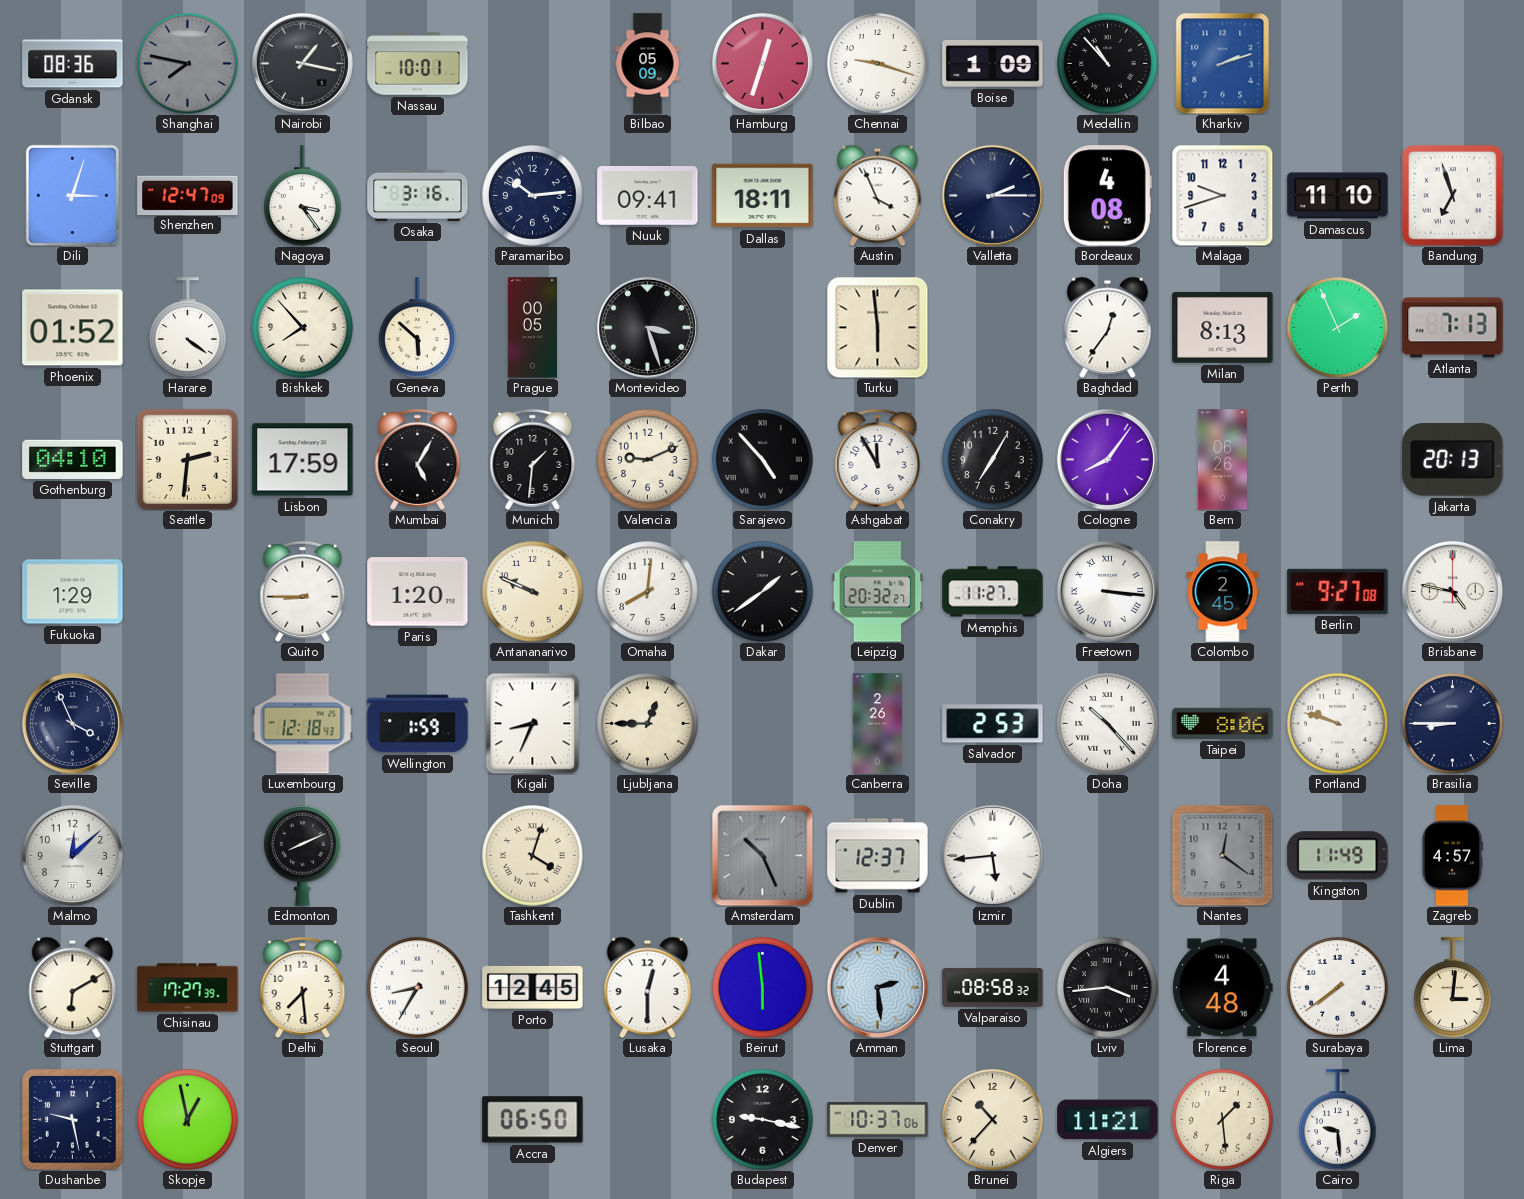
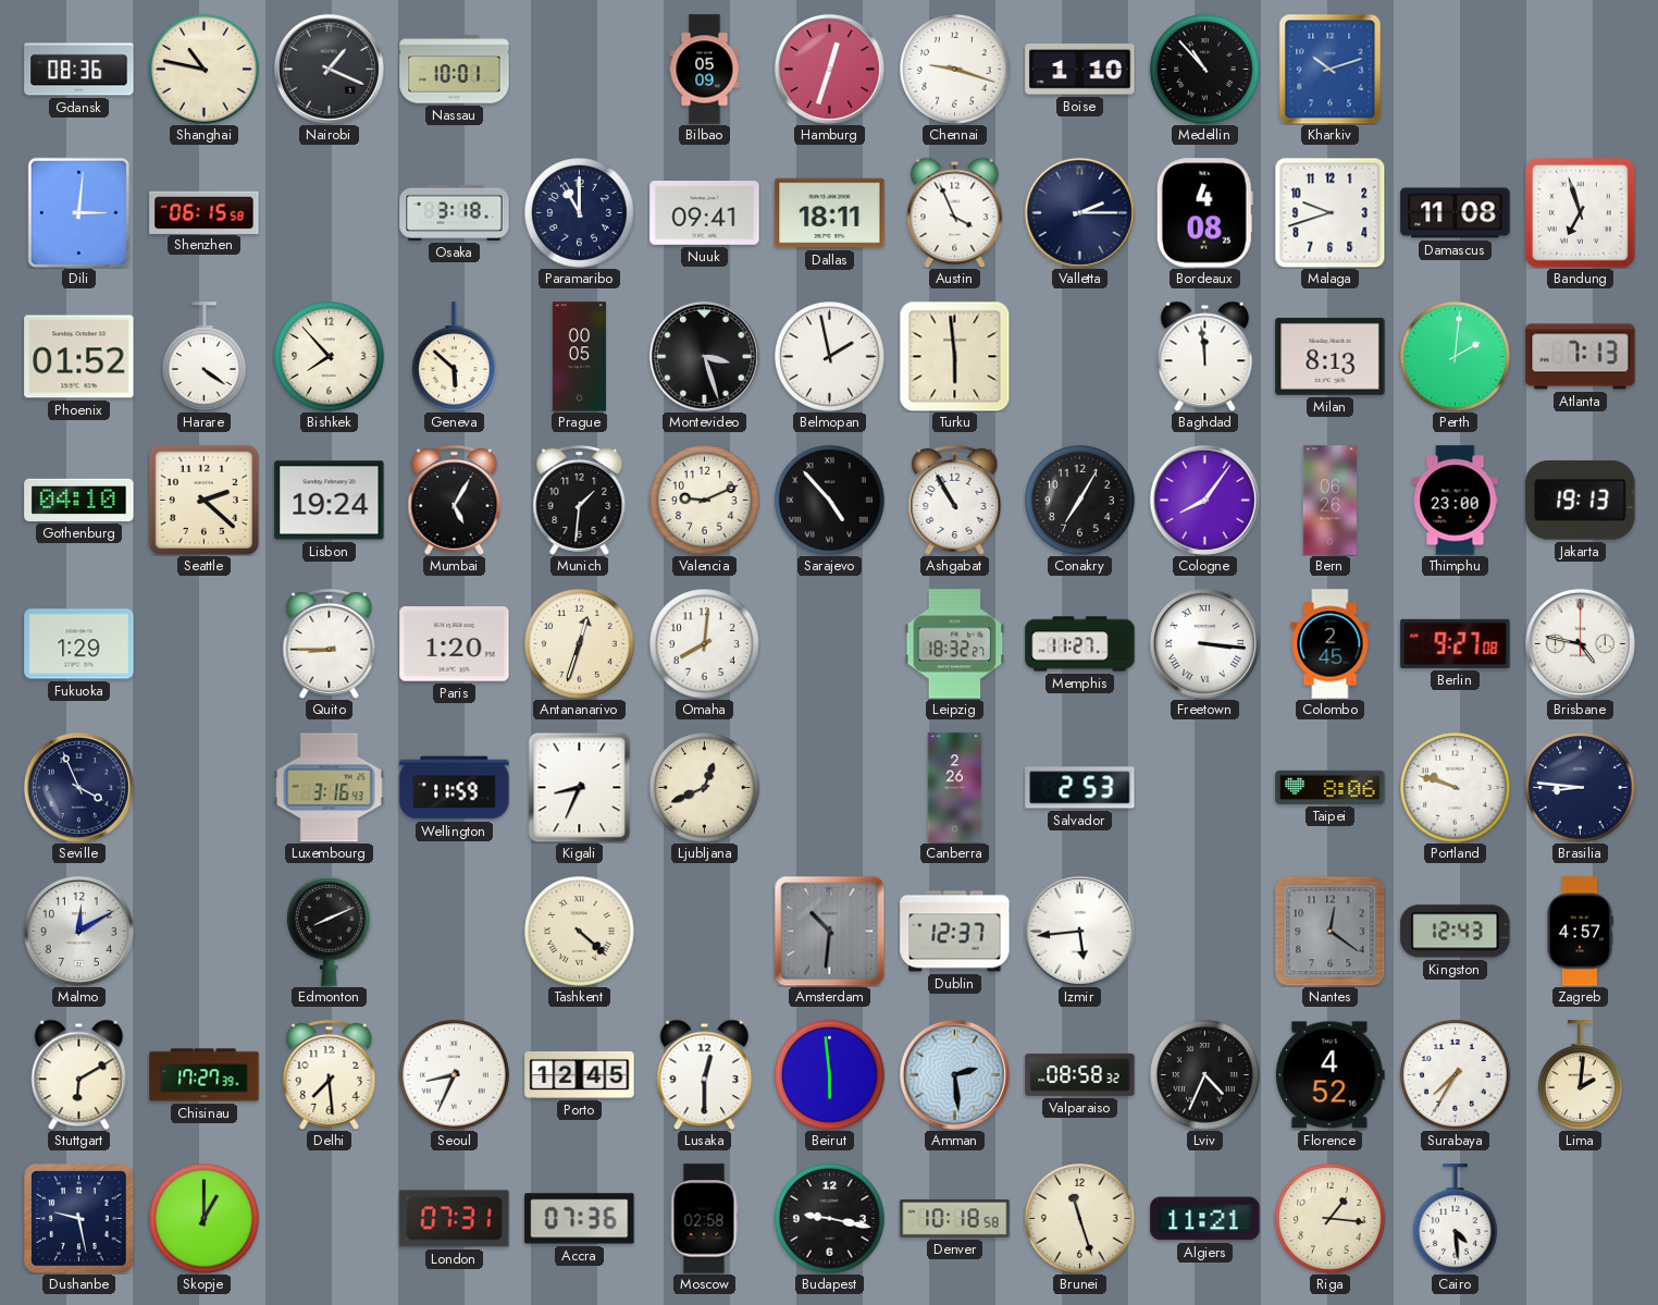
Shanghai: 7:47 -> 10:47
Shanghai dial: grey -> cream
Nairobi: 1:17 -> 1:19
Boise: 1:09 -> 1:10
Kharkiv: 2:12 -> 10:12
Dili: 3:03 -> 3:01
Shenzhen: 12:47 -> 06:15
Nagoya: 3:24 -> none
Osaka: 3:16 -> 3:18
Paramaribo: 10:14 -> 11:00
Damascus: 11:10 -> 11:08
Belmopan: none -> 1:58
Baghdad: 12:36 -> 11:59
Perth: 1:56 -> 2:01
Seattle: 2:31 -> 2:22
Lisbon: 17:59 -> 19:24
Ashgabat: 11:55 -> 10:55
Thimphu: none -> 23:00
Jakarta: 20:13 -> 19:13
Antananarivo: 9:49 -> 12:33
Dakar: 1:39 -> none
Leipzig: 20:32 -> 18:32
Luxembourg: 12:18 -> 3:16
Wellington: 1:59 -> 11:59
Ljubljana: 12:45 -> 12:41
Doha: 10:23 -> none
Brasilia: 8:45 -> 8:46
Malmo: 12:08 -> 12:10
Tashkent: 4:03 -> 4:22
Amsterdam: 10:26 -> 10:31
Kingston: 11:49 -> 12:43
Seoul: 8:35 -> 8:34
Lviv: 3:44 -> 4:34
Florence: 4:48 -> 4:52
Surabaya: 7:39 -> 7:35
Lima: 3:01 -> 2:01
Skopje: 12:58 -> 1:00
London: none -> 07:31
Accra: 06:50 -> 07:36
Moscow: none -> 02:58
Denver: 10:37 -> 10:18
Brunei: 10:37 -> 11:27
Riga: 1:29 -> 1:16
Cairo: 9:29 -> 4:29
